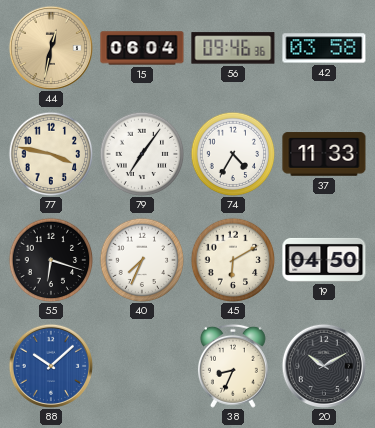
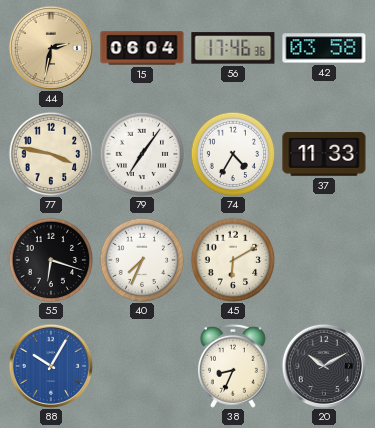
44: 12:32 -> 2:32
56: 09:46 -> 17:46
19: 04:50 -> none
88: 10:08 -> 10:05
